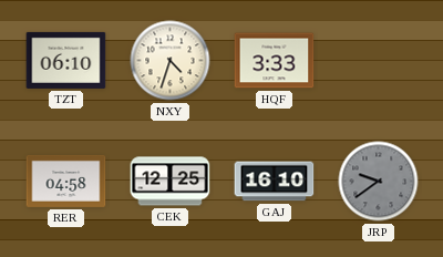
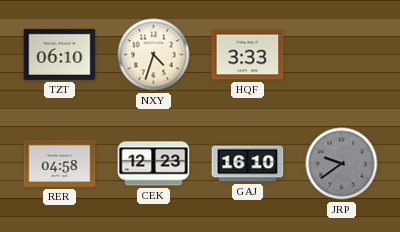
CEK: 12:25 -> 12:23
